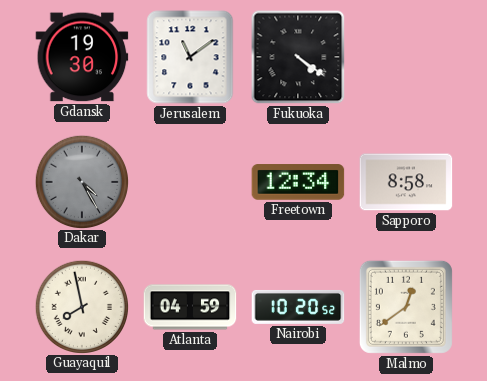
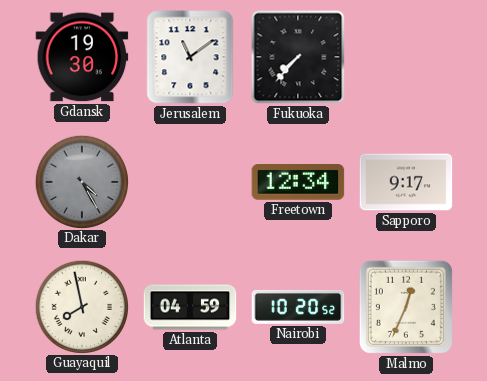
Fukuoka: 4:21 -> 7:37
Sapporo: 8:58 -> 9:17
Malmo: 12:39 -> 12:34
